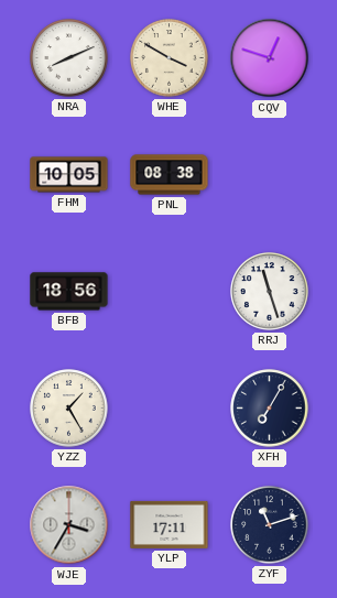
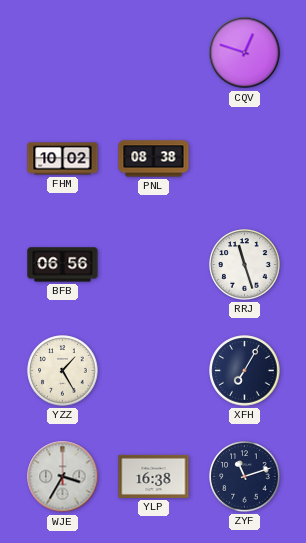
NRA: 8:11 -> none
WHE: 3:50 -> none
FHM: 10:05 -> 10:02
BFB: 18:56 -> 06:56
YLP: 17:11 -> 16:38
